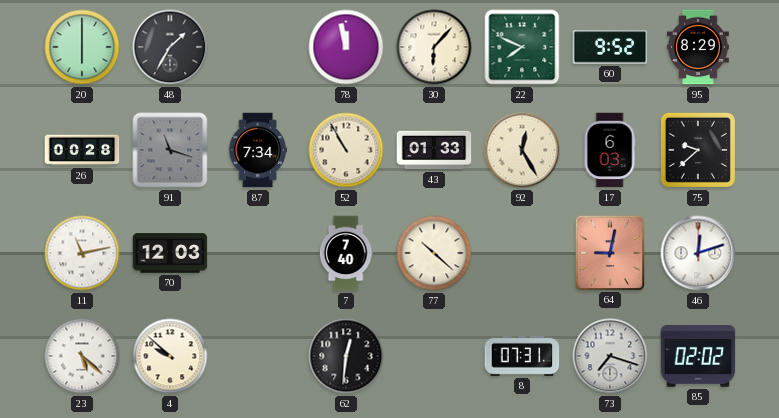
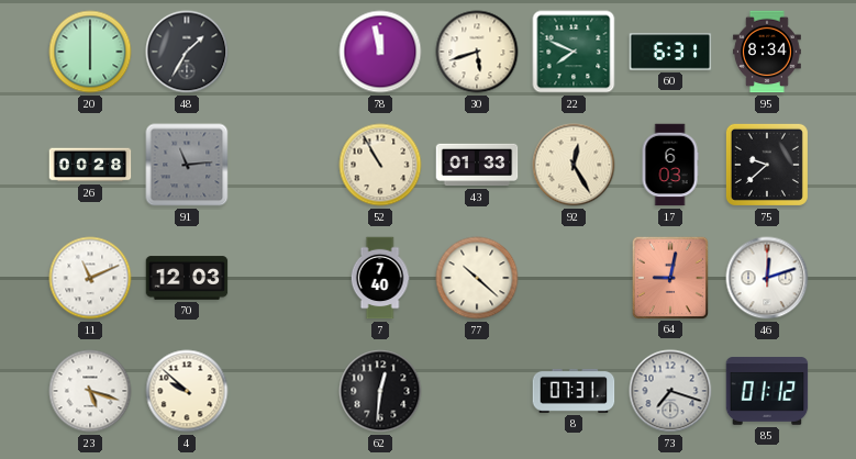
30: 6:07 -> 5:42
60: 9:52 -> 6:31
95: 8:29 -> 8:34
91: 11:18 -> 11:14
87: 7:34 -> none
11: 11:13 -> 11:11
23: 5:22 -> 5:18
85: 02:02 -> 01:12
